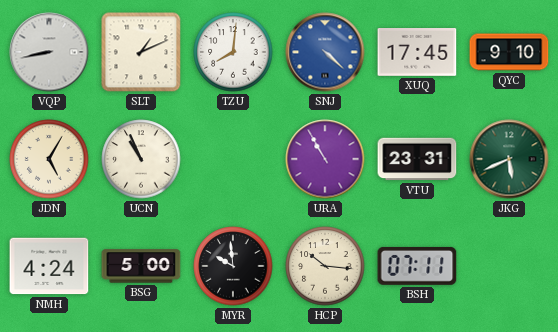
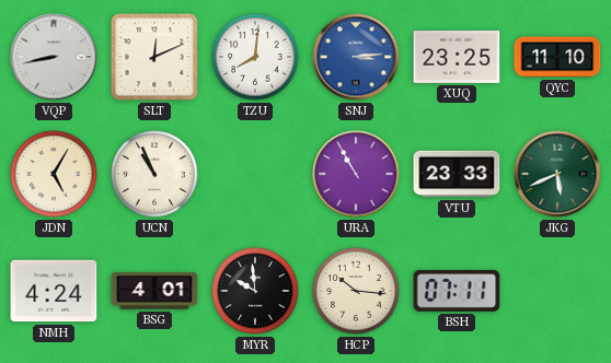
SLT: 1:11 -> 12:11
SNJ: 4:22 -> 3:14
XUQ: 17:45 -> 23:25
QYC: 9:10 -> 11:10
VTU: 23:31 -> 23:33
BSG: 5:00 -> 4:01
